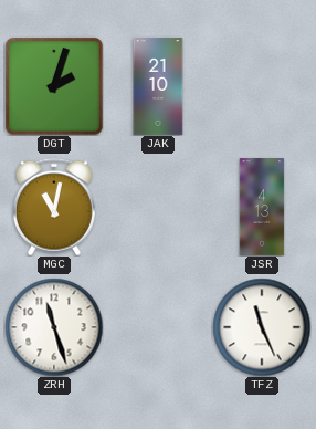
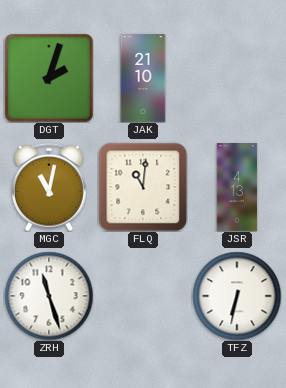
FLQ: none -> 11:01
TFZ: 11:26 -> 6:32
